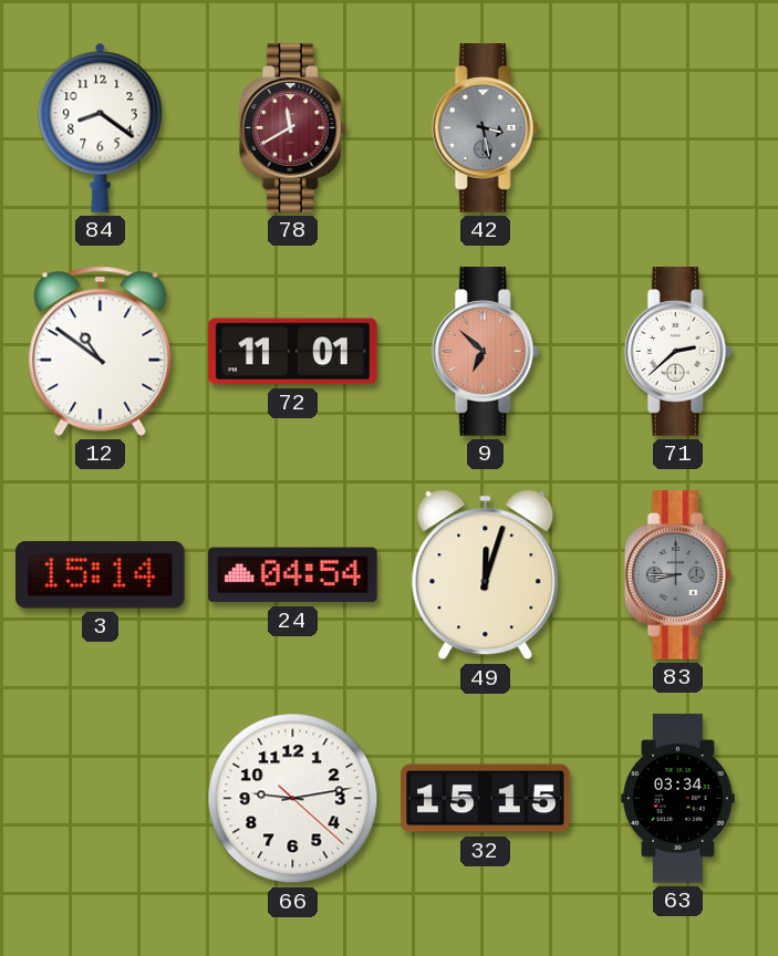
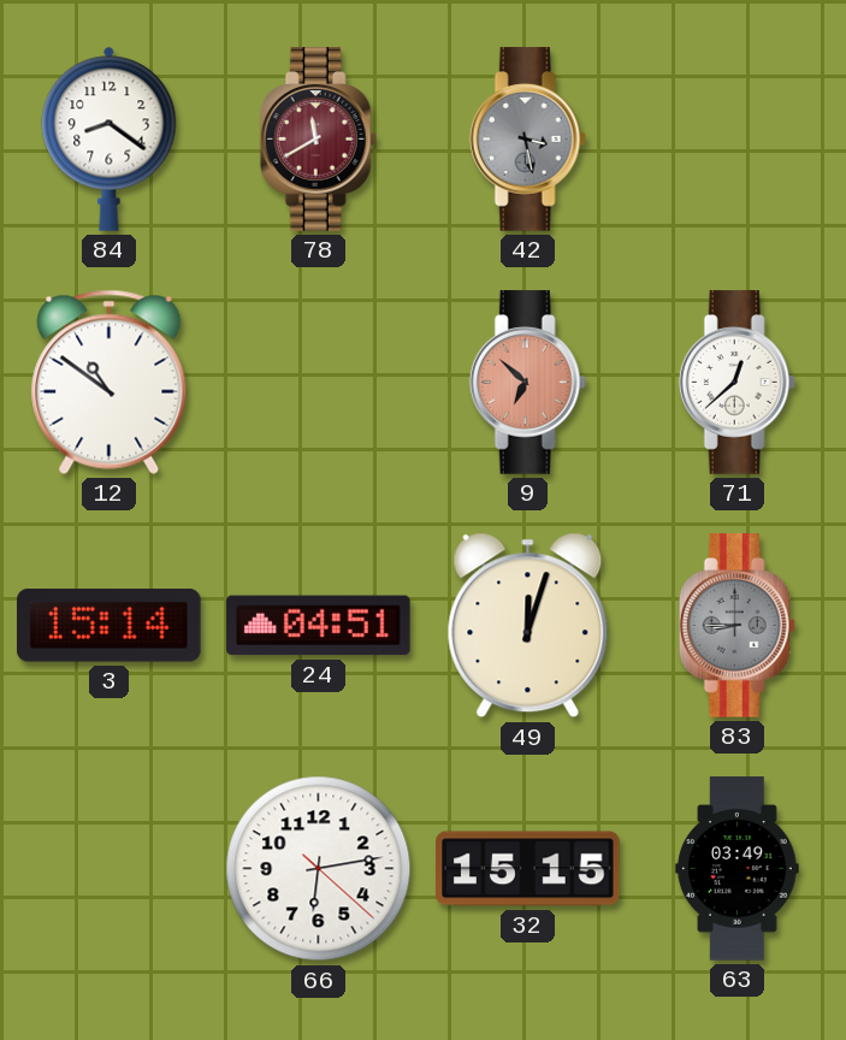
72: 11:01 -> none
71: 2:38 -> 12:38
24: 04:54 -> 04:51
66: 9:13 -> 6:13
63: 03:34 -> 03:49
